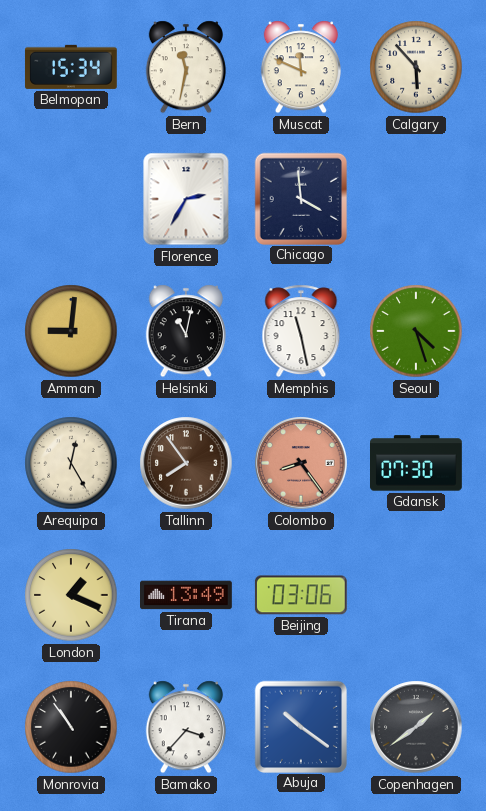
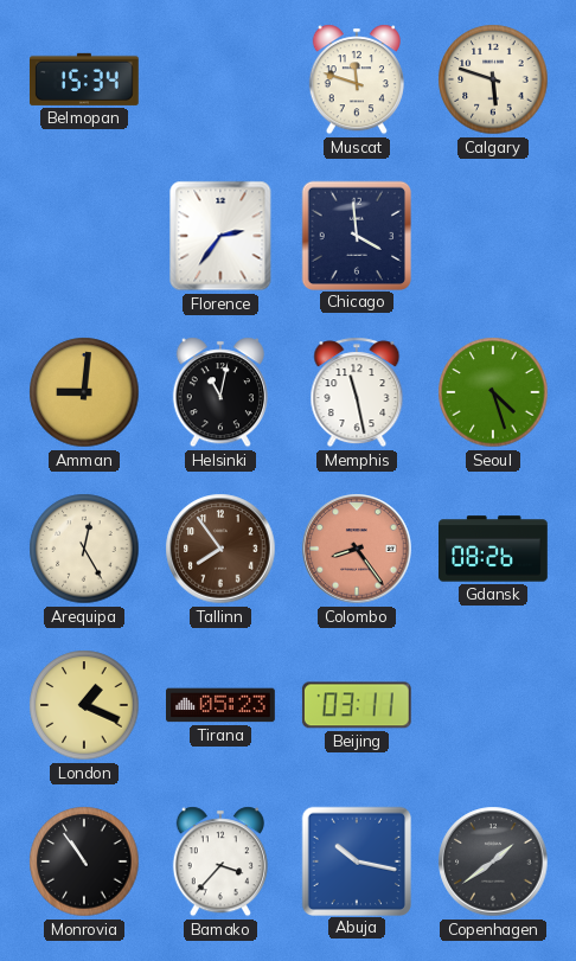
Bern: 11:32 -> none
Muscat: 11:49 -> 11:48
Calgary: 5:53 -> 5:48
Florence: 2:35 -> 2:36
Gdansk: 07:30 -> 08:26
Tirana: 13:49 -> 05:23
Beijing: 03:06 -> 03:11
Abuja: 10:21 -> 10:17
